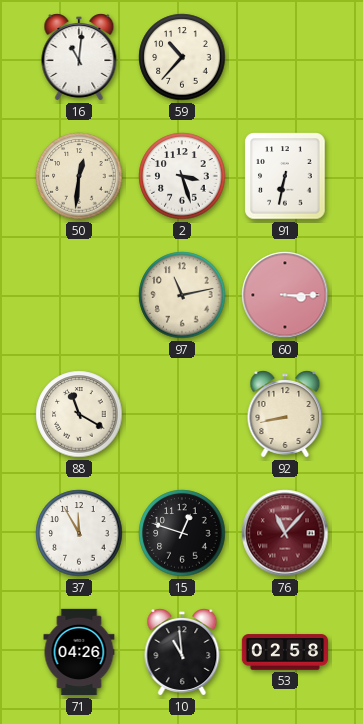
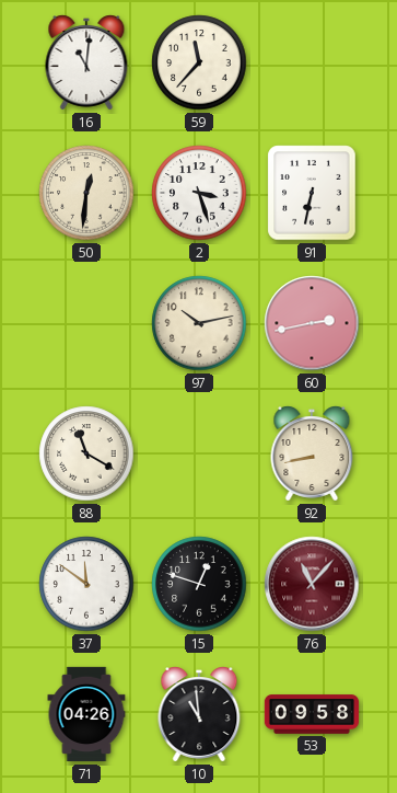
59: 10:37 -> 11:37
97: 11:13 -> 10:13
60: 3:15 -> 2:43
37: 11:55 -> 11:51
53: 02:58 -> 09:58
